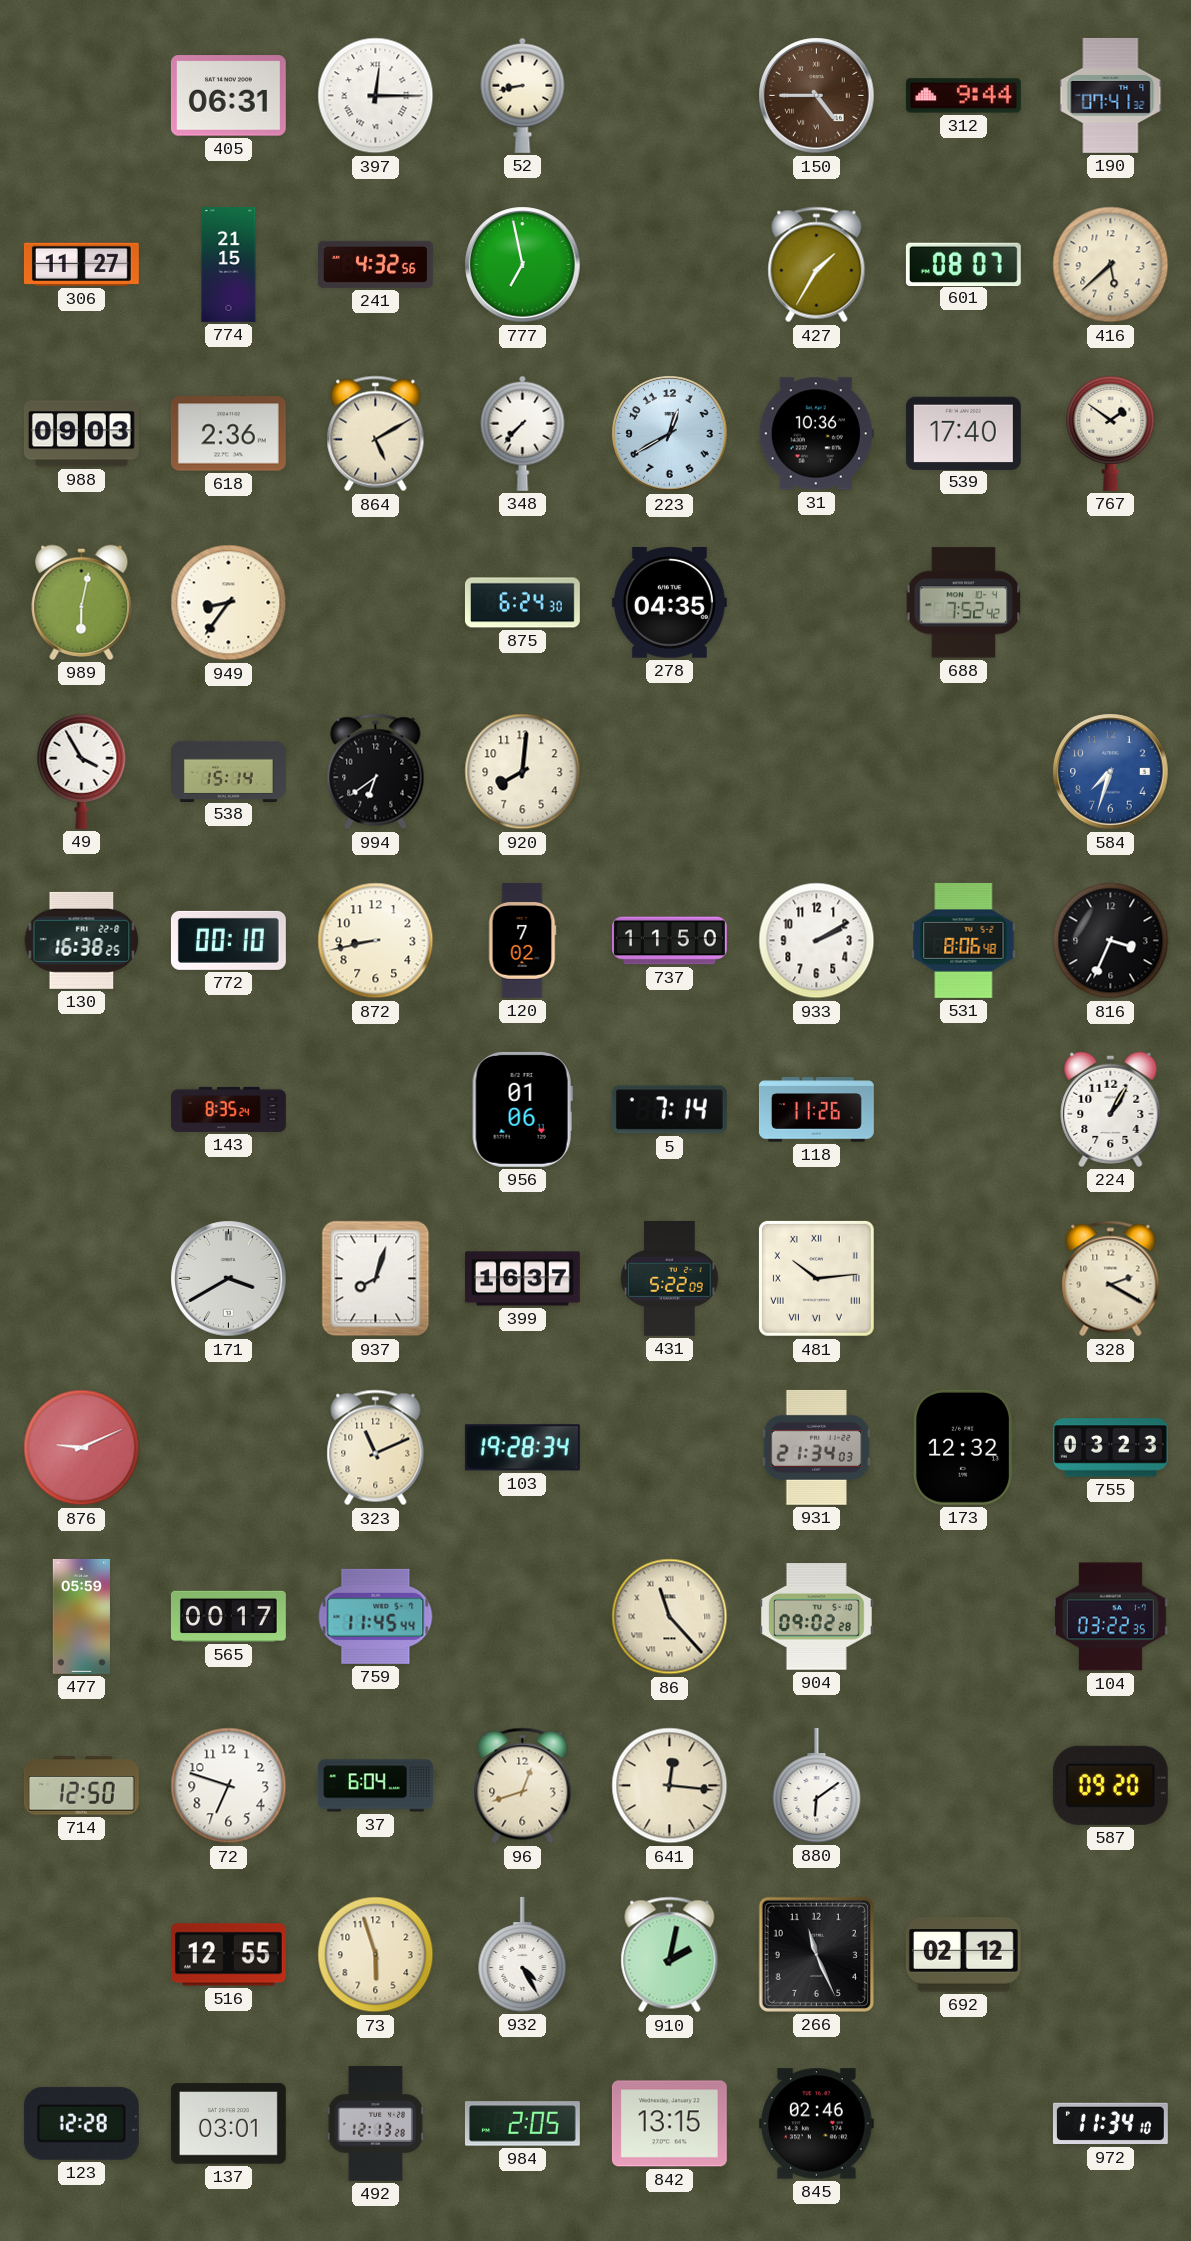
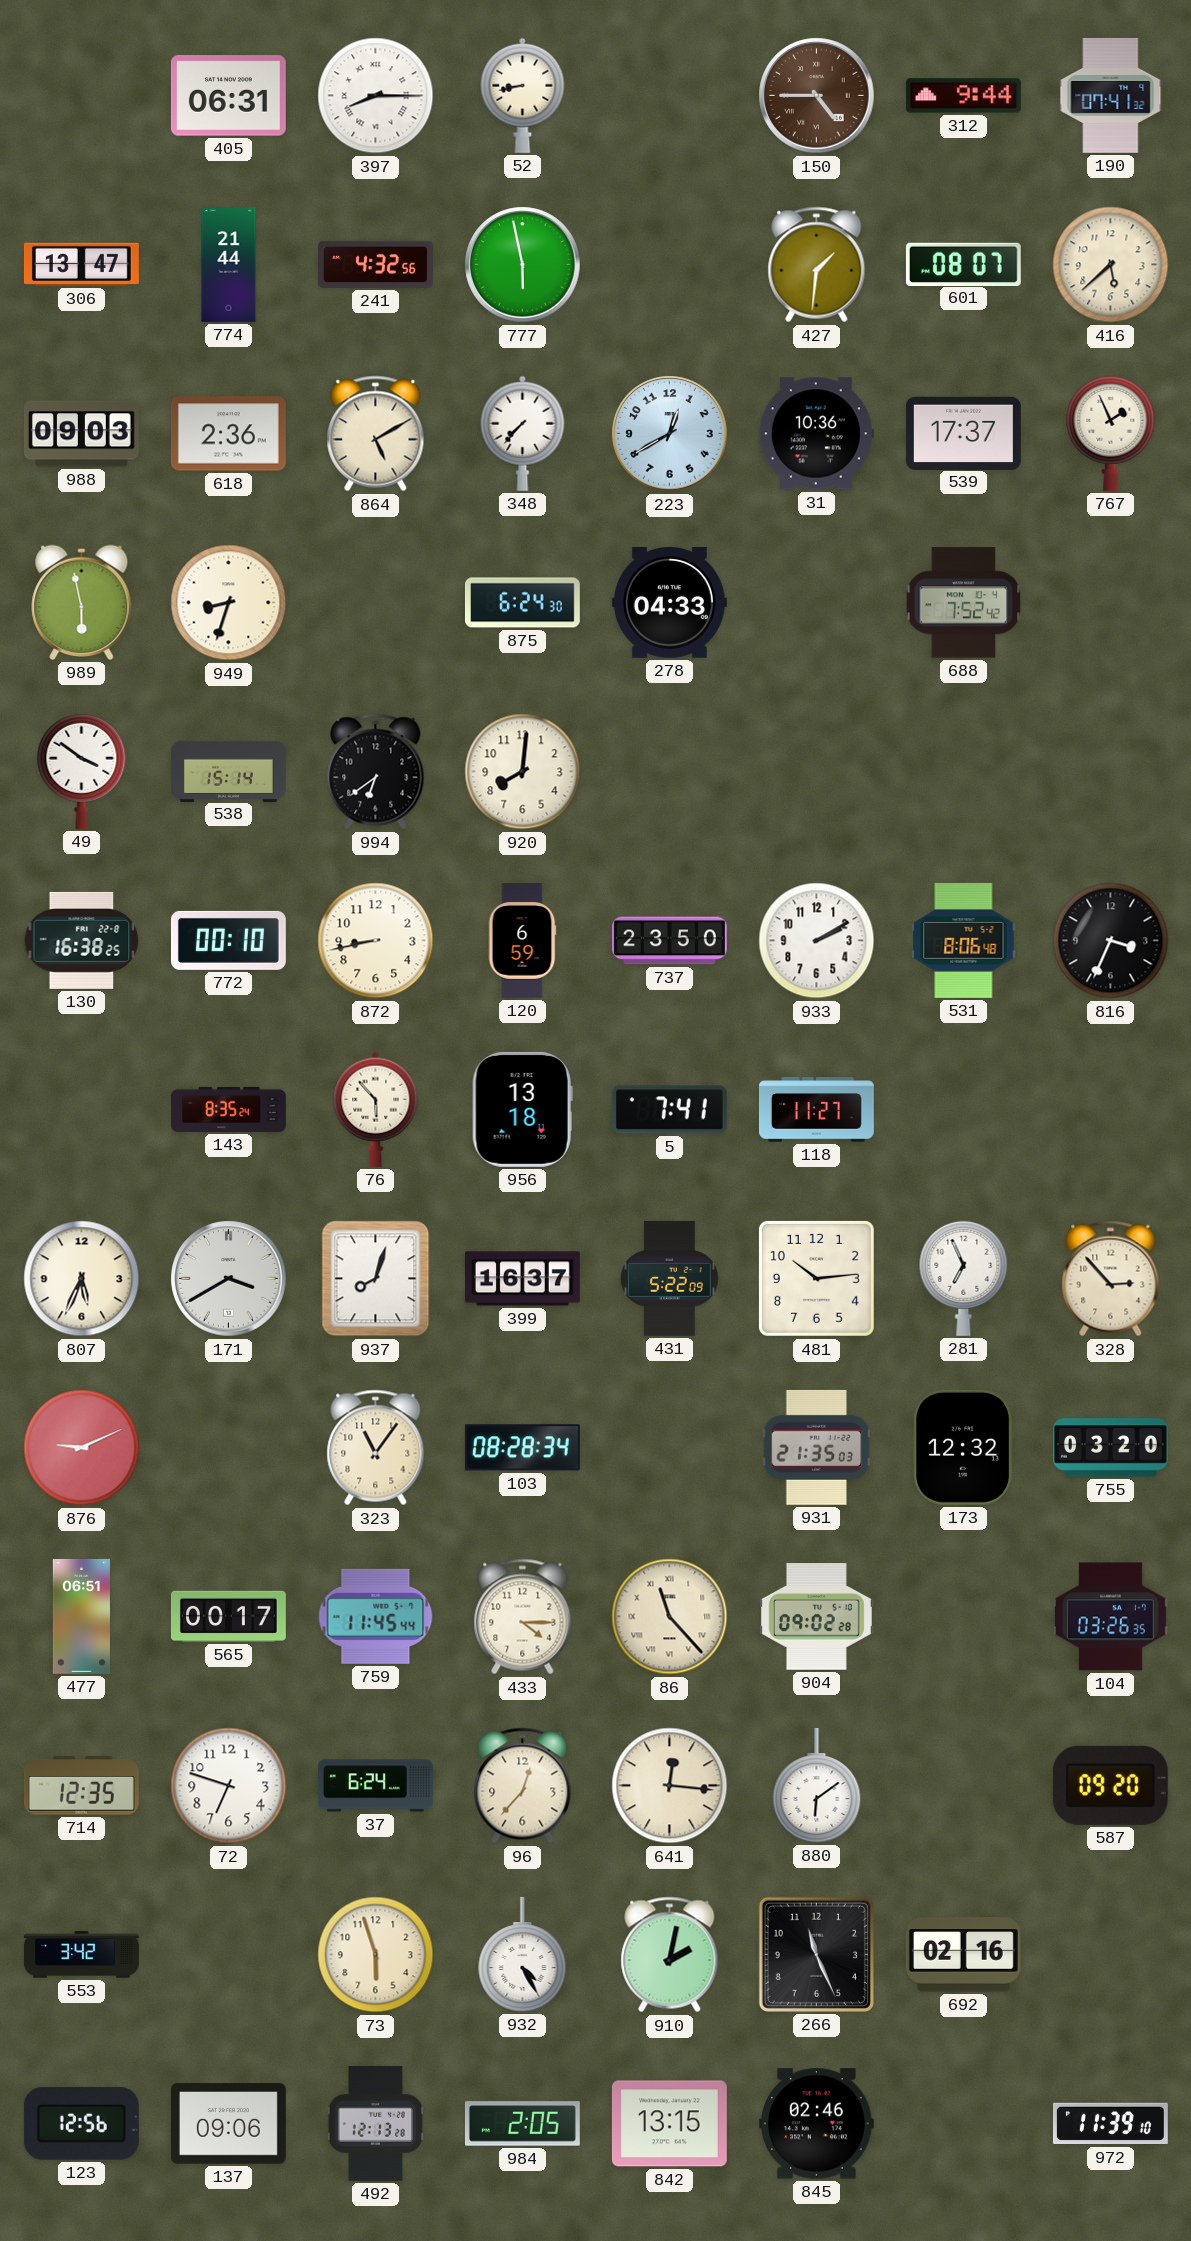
397: 12:15 -> 8:15
306: 11:27 -> 13:47
774: 21:15 -> 21:44
777: 6:58 -> 5:58
427: 1:35 -> 1:31
539: 17:40 -> 17:37
767: 1:51 -> 1:56
989: 6:02 -> 5:58
949: 8:36 -> 8:33
278: 04:35 -> 04:33
49: 3:55 -> 3:51
584: 7:33 -> none
120: 7:02 -> 6:59
737: 11:50 -> 23:50
76: none -> 5:53
956: 01:06 -> 13:18
5: 7:14 -> 7:41
118: 11:26 -> 11:27
224: 1:05 -> none
807: none -> 5:34
481 numerals: Roman -> Arabic
281: none -> 6:56
328: 2:20 -> 2:53
323: 11:11 -> 11:06
103: 19:28 -> 08:28
931: 21:34 -> 21:35
755: 03:23 -> 03:20
477: 05:59 -> 06:51
433: none -> 4:15
104: 03:22 -> 03:26
714: 12:50 -> 12:35
37: 6:04 -> 6:24
96: 12:42 -> 12:37
553: none -> 3:42
516: 12:55 -> none
692: 02:12 -> 02:16
123: 12:28 -> 12:56
137: 03:01 -> 09:06
972: 11:34 -> 11:39
